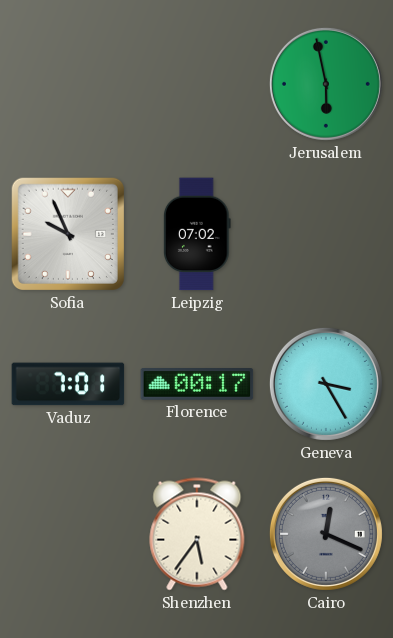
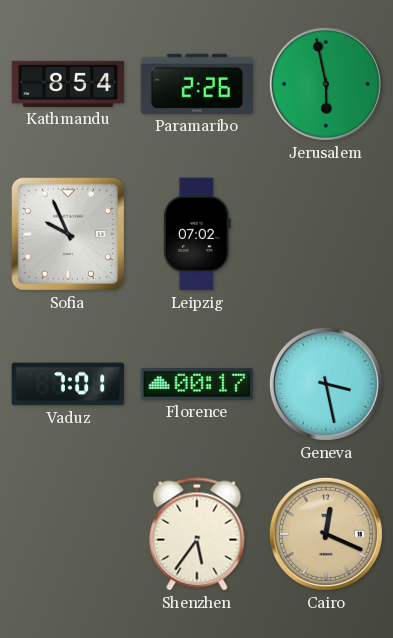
Kathmandu: none -> 8:54
Paramaribo: none -> 2:26
Geneva: 3:25 -> 3:28
Cairo dial: grey -> champagne
